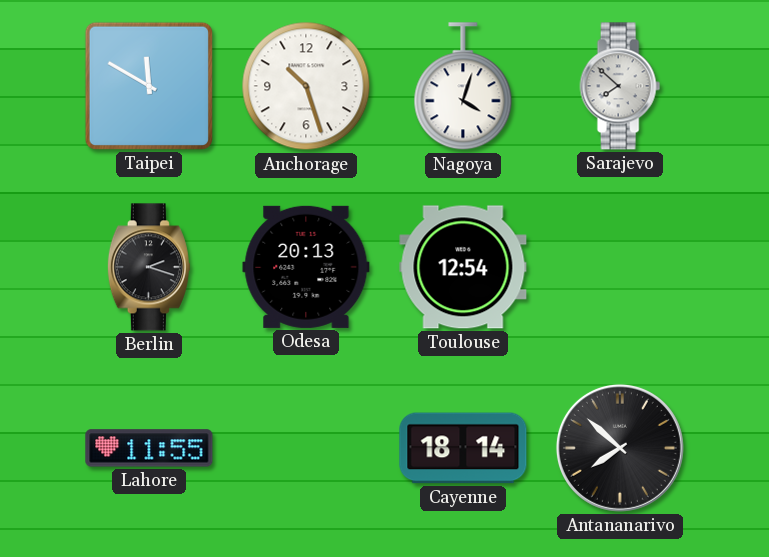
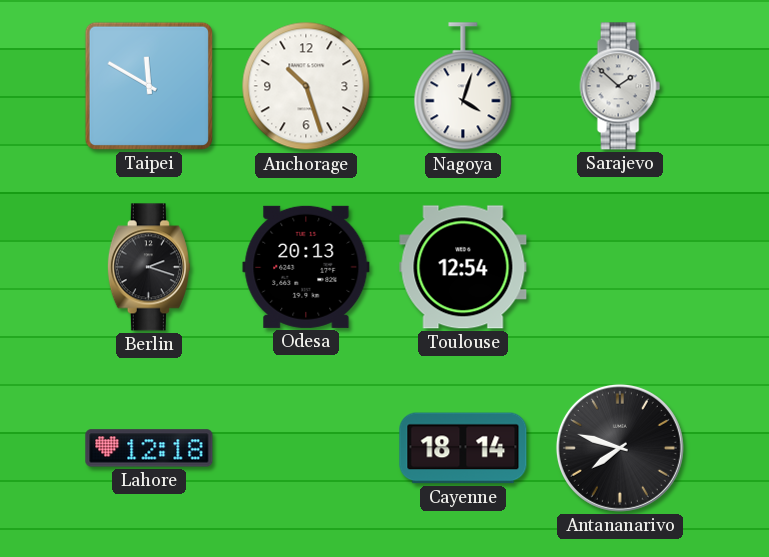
Sarajevo: 7:52 -> 1:52
Lahore: 11:55 -> 12:18
Antananarivo: 7:52 -> 7:48
